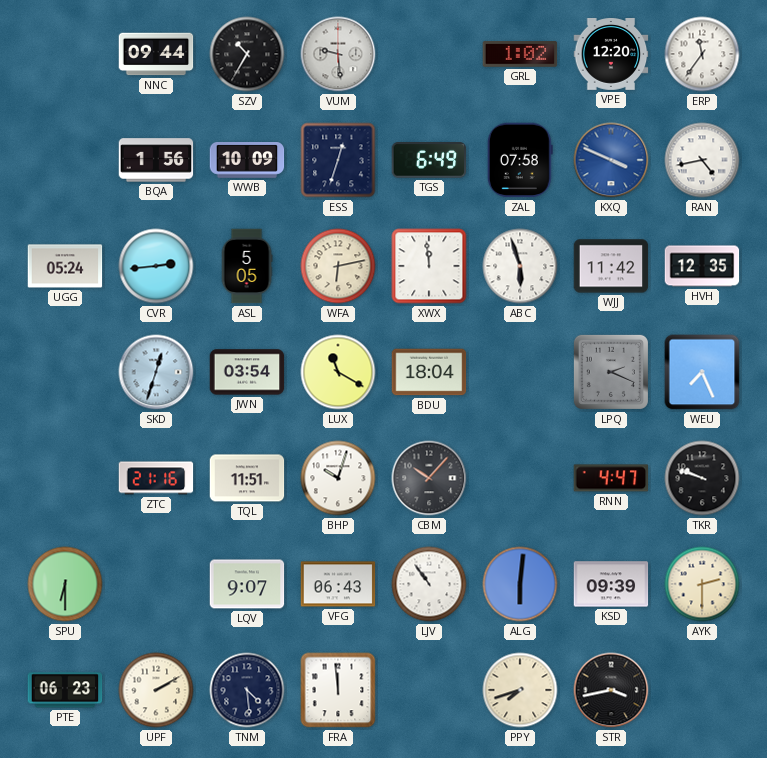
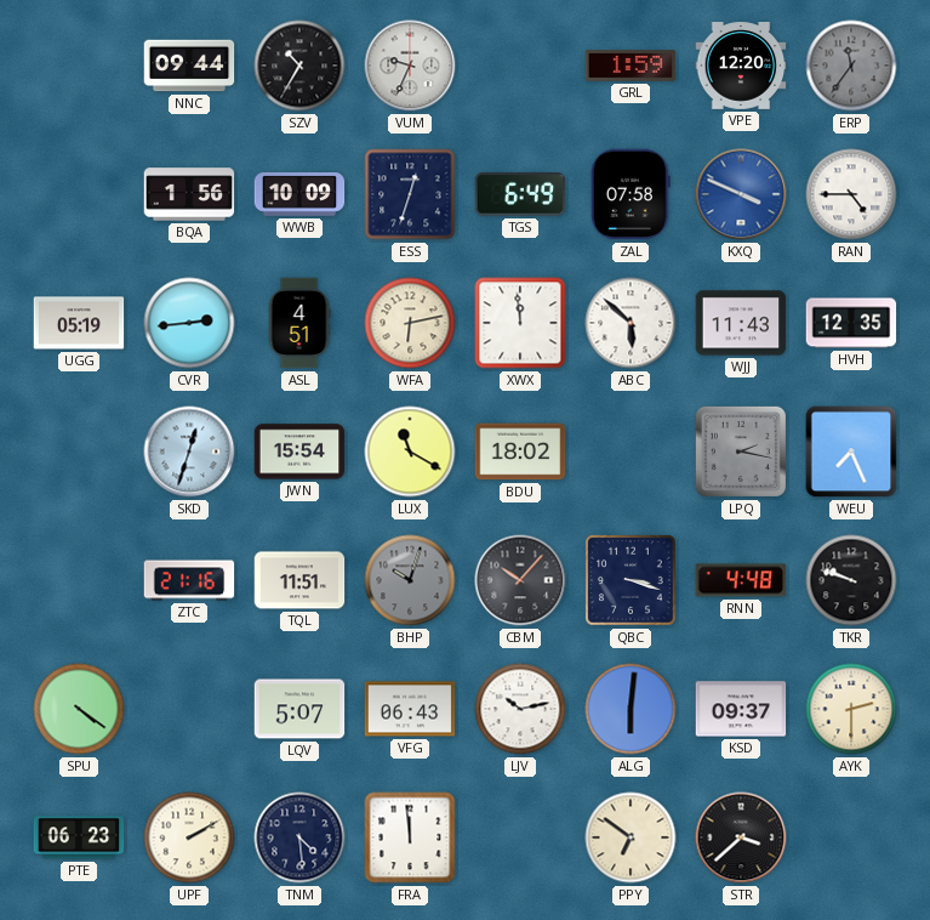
VUM: 9:29 -> 9:34
GRL: 1:02 -> 1:59
ERP dial: white -> grey
RAN: 4:43 -> 4:45
UGG: 05:24 -> 05:19
ASL: 5:05 -> 4:51
ABC: 5:57 -> 5:52
WJJ: 11:42 -> 11:43
JWN: 03:54 -> 15:54
BDU: 18:04 -> 18:02
LPQ: 2:19 -> 2:17
BHP dial: white -> grey
QBC: none -> 3:18
RNN: 4:47 -> 4:48
SPU: 6:30 -> 4:21
LQV: 9:07 -> 5:07
LJV: 10:54 -> 10:13
KSD: 09:39 -> 09:37
PPY: 7:42 -> 6:51
STR: 3:43 -> 3:38
